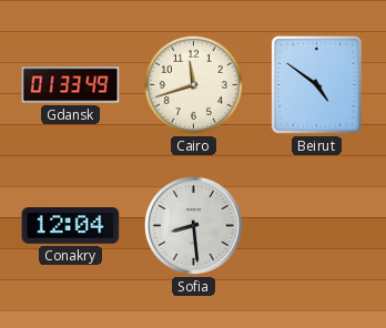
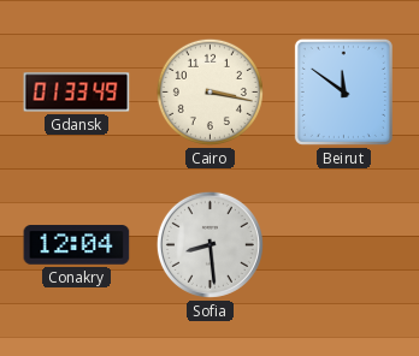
Cairo: 11:42 -> 3:17
Beirut: 4:51 -> 11:51
